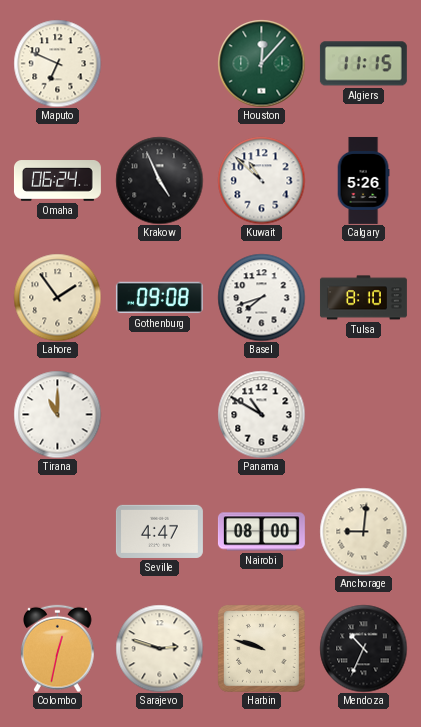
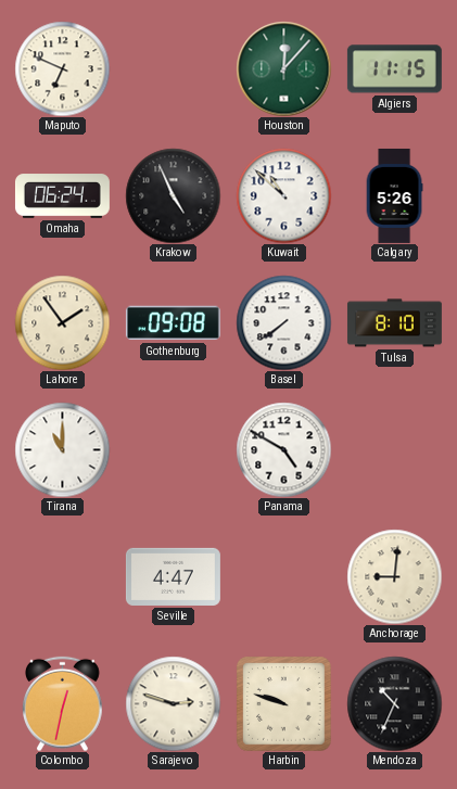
Basel: 7:42 -> 7:39
Panama: 10:50 -> 4:50
Nairobi: 08:00 -> none
